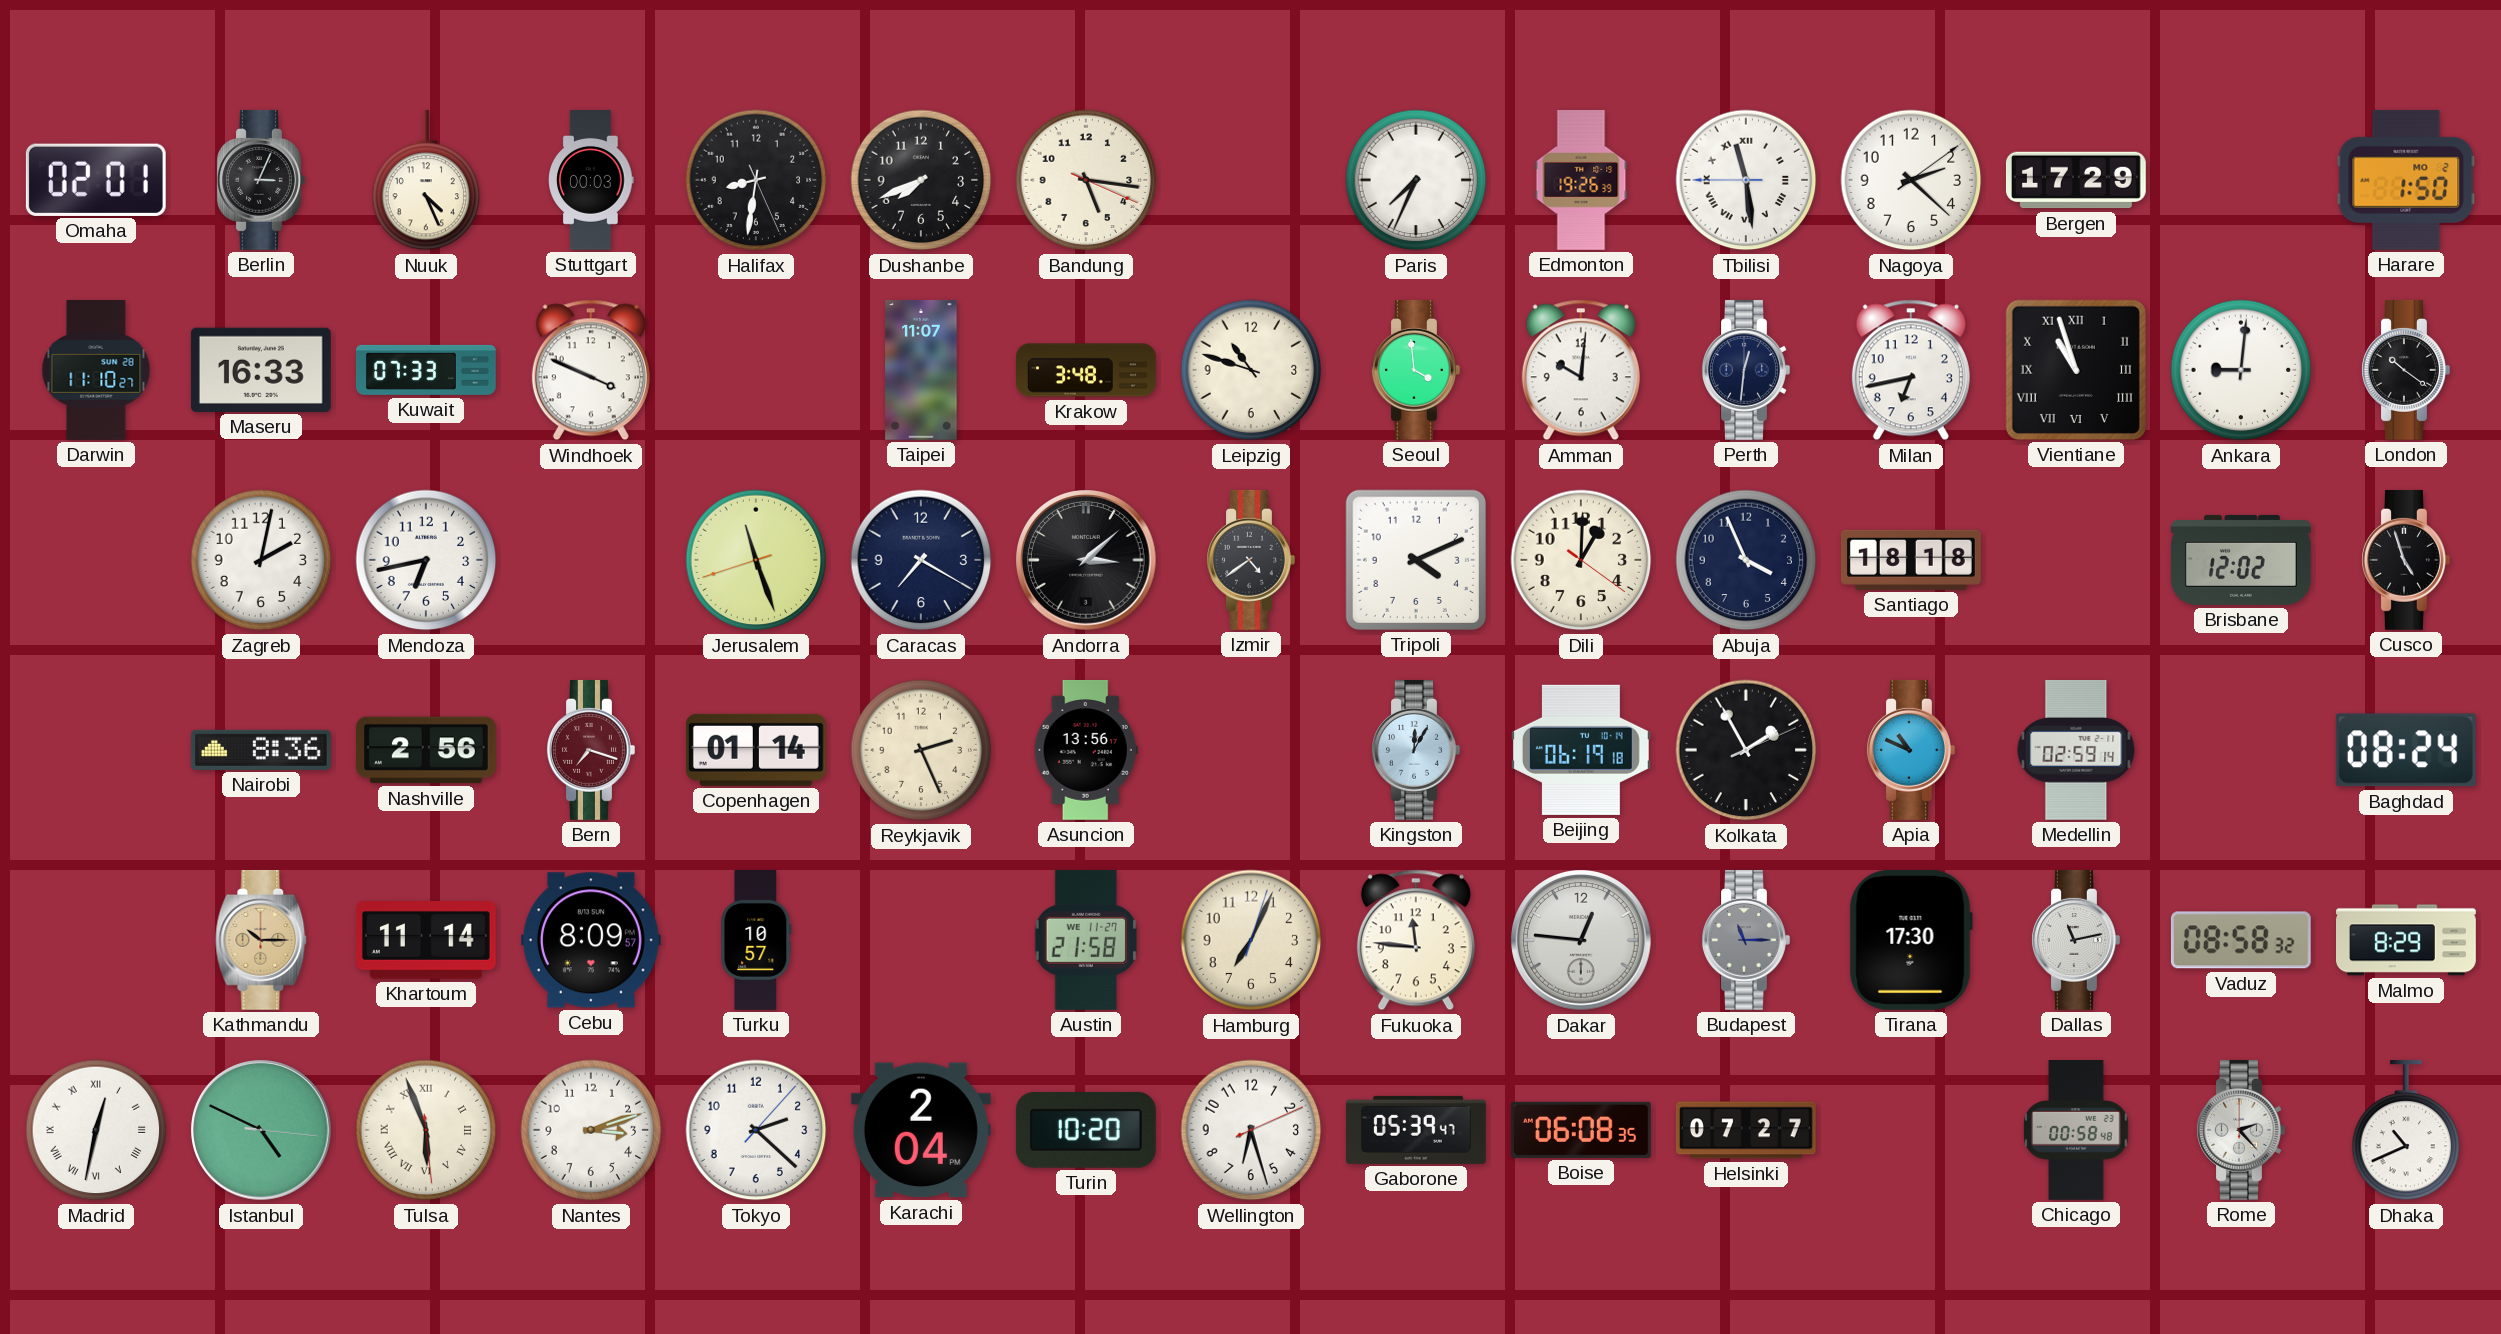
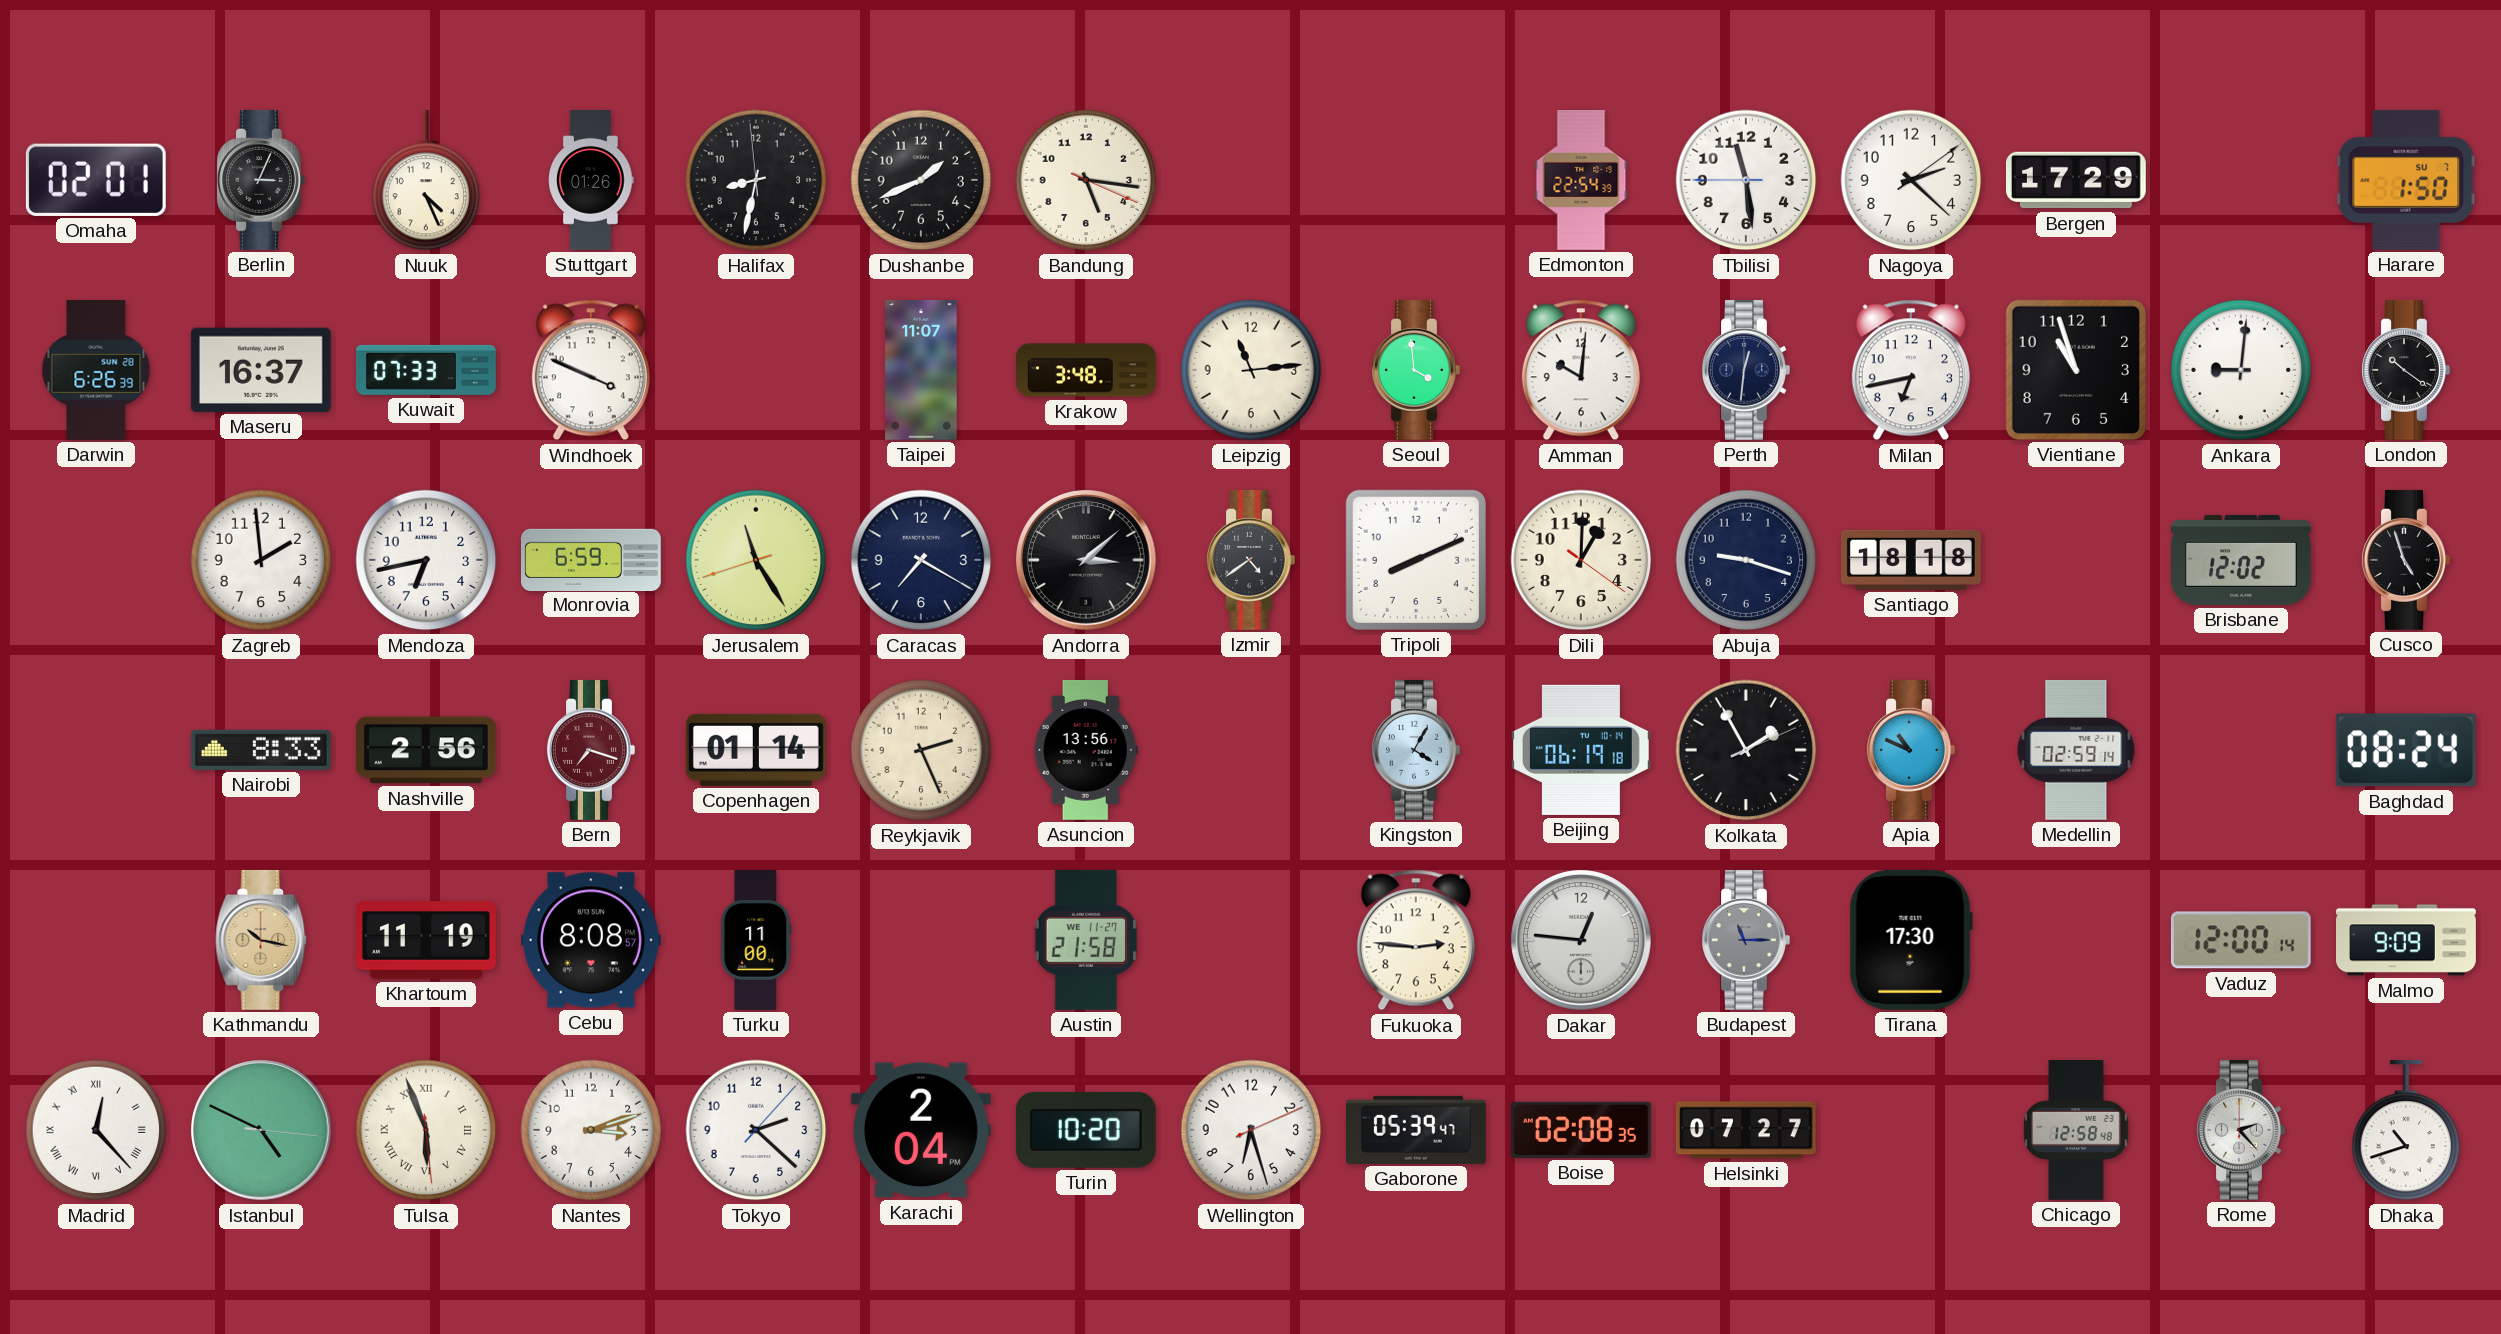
Stuttgart: 00:03 -> 01:26
Halifax: 8:31:26 -> 8:31:59
Dushanbe: 7:41 -> 1:41
Paris: 7:34 -> none
Edmonton: 19:26 -> 22:54
Tbilisi numerals: Roman -> Arabic
Harare date: MO 2 -> SU 7
Darwin: 11:10 -> 6:26
Maseru: 16:33 -> 16:37
Leipzig: 10:48 -> 11:14
Vientiane numerals: Roman -> Arabic
Zagreb: 2:02 -> 1:59
Monrovia: none -> 6:59
Jerusalem: 11:26 -> 11:24
Tripoli: 4:11 -> 8:11
Abuja: 3:56 -> 9:18
Nairobi: 8:36 -> 8:33
Kingston: 12:05 -> 4:05
Kathmandu: 10:15 -> 10:17
Khartoum: 11:14 -> 11:19
Cebu: 8:09 -> 8:08
Turku: 10:57 -> 11:00
Hamburg: 7:04 -> none
Fukuoka: 11:46 -> 2:46
Dallas: 11:13 -> none
Vaduz: 08:58 -> 12:00
Malmo: 8:29 -> 9:09
Madrid: 12:32 -> 12:23
Boise: 06:08 -> 02:08
Chicago: 00:58 -> 12:58
Dhaka: 10:41 -> 10:42
